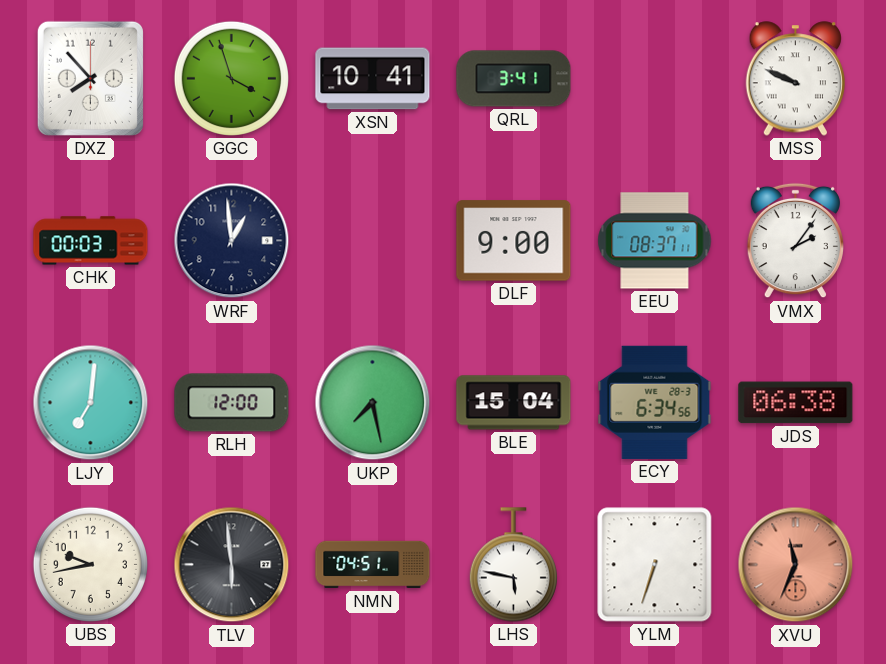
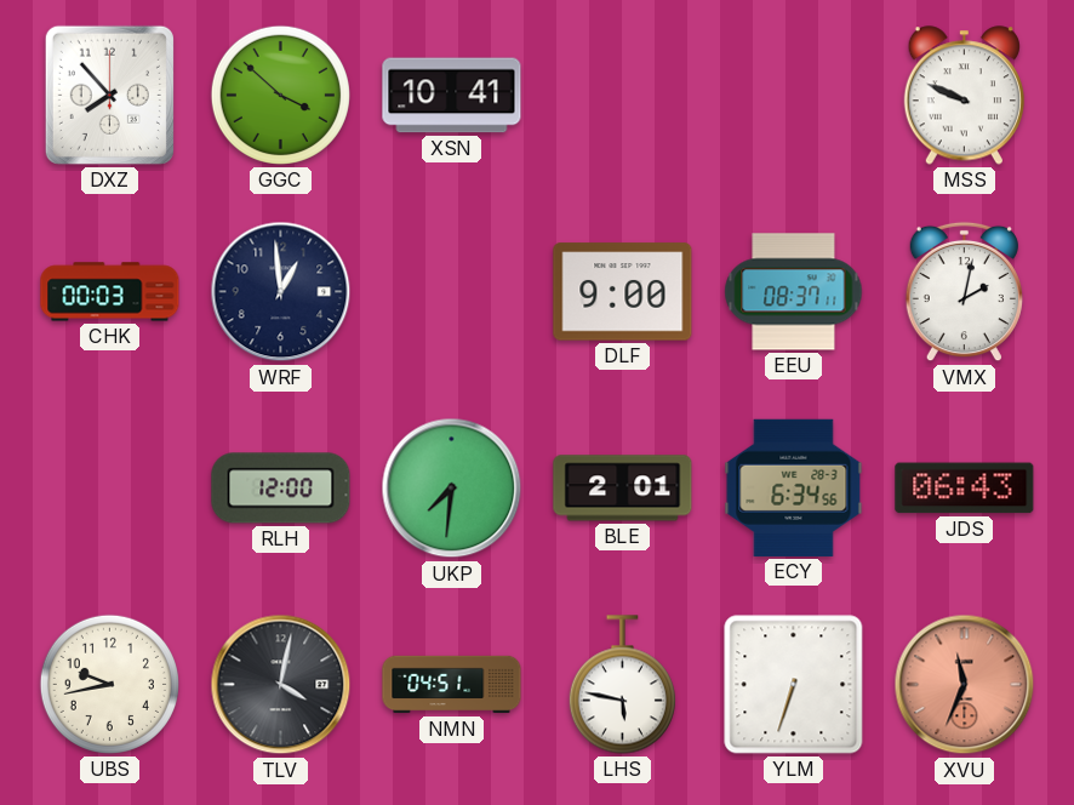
GGC: 3:57 -> 3:52
QRL: 3:41 -> none
VMX: 2:06 -> 2:02
LJY: 7:01 -> none
UKP: 7:28 -> 7:31
BLE: 15:04 -> 2:01
JDS: 06:38 -> 06:43
TLV: 5:59 -> 4:02
